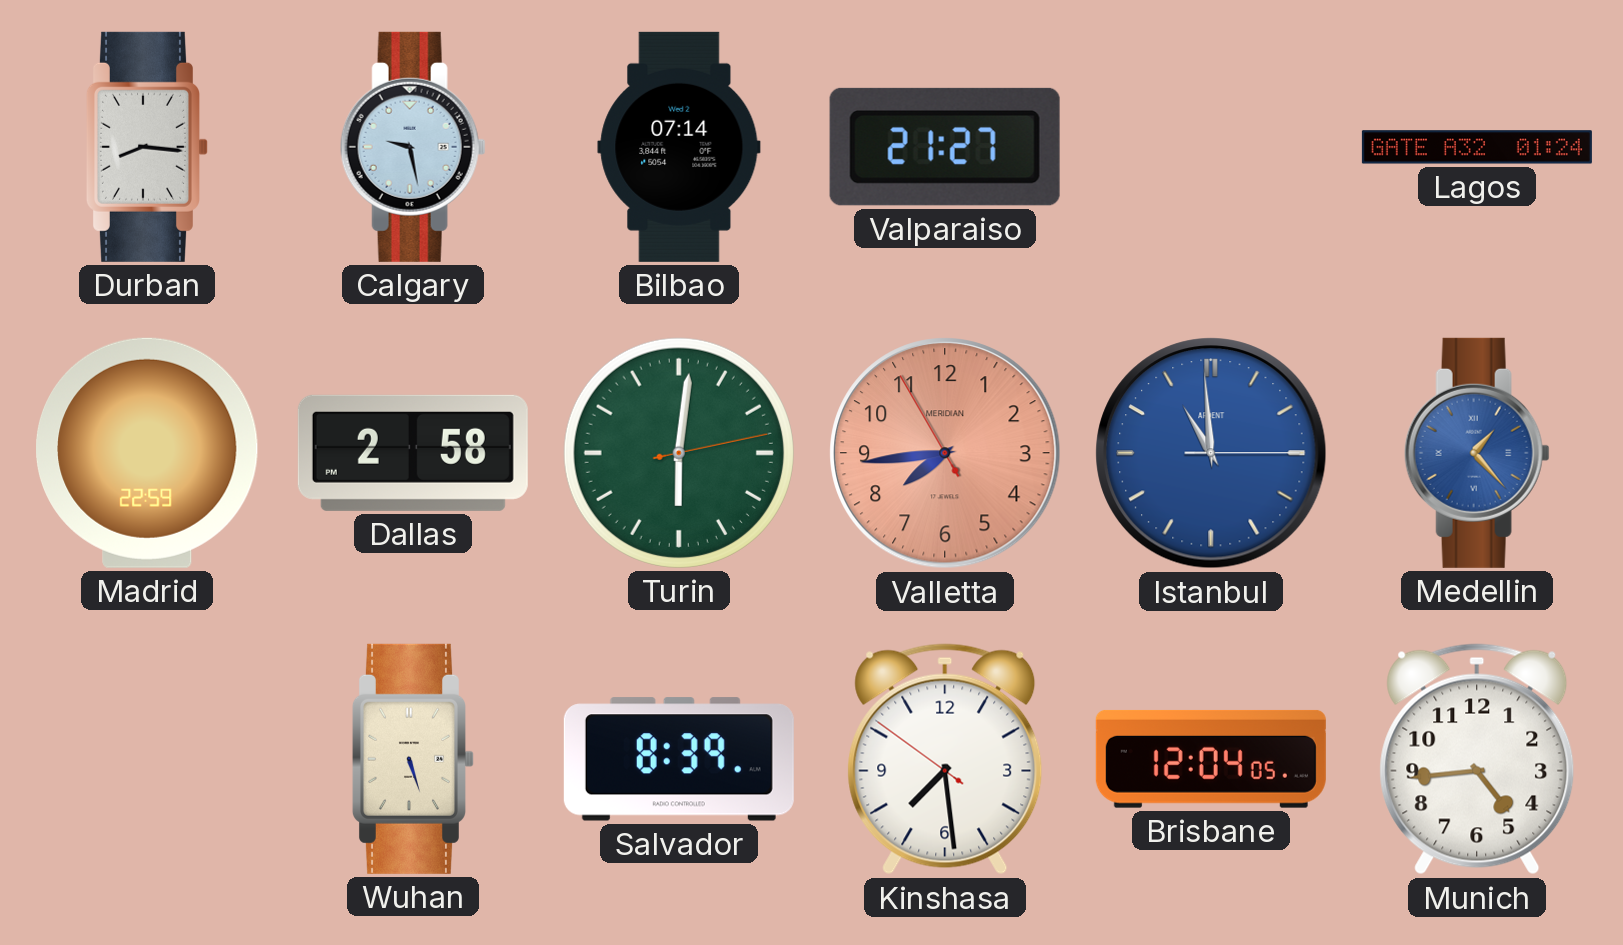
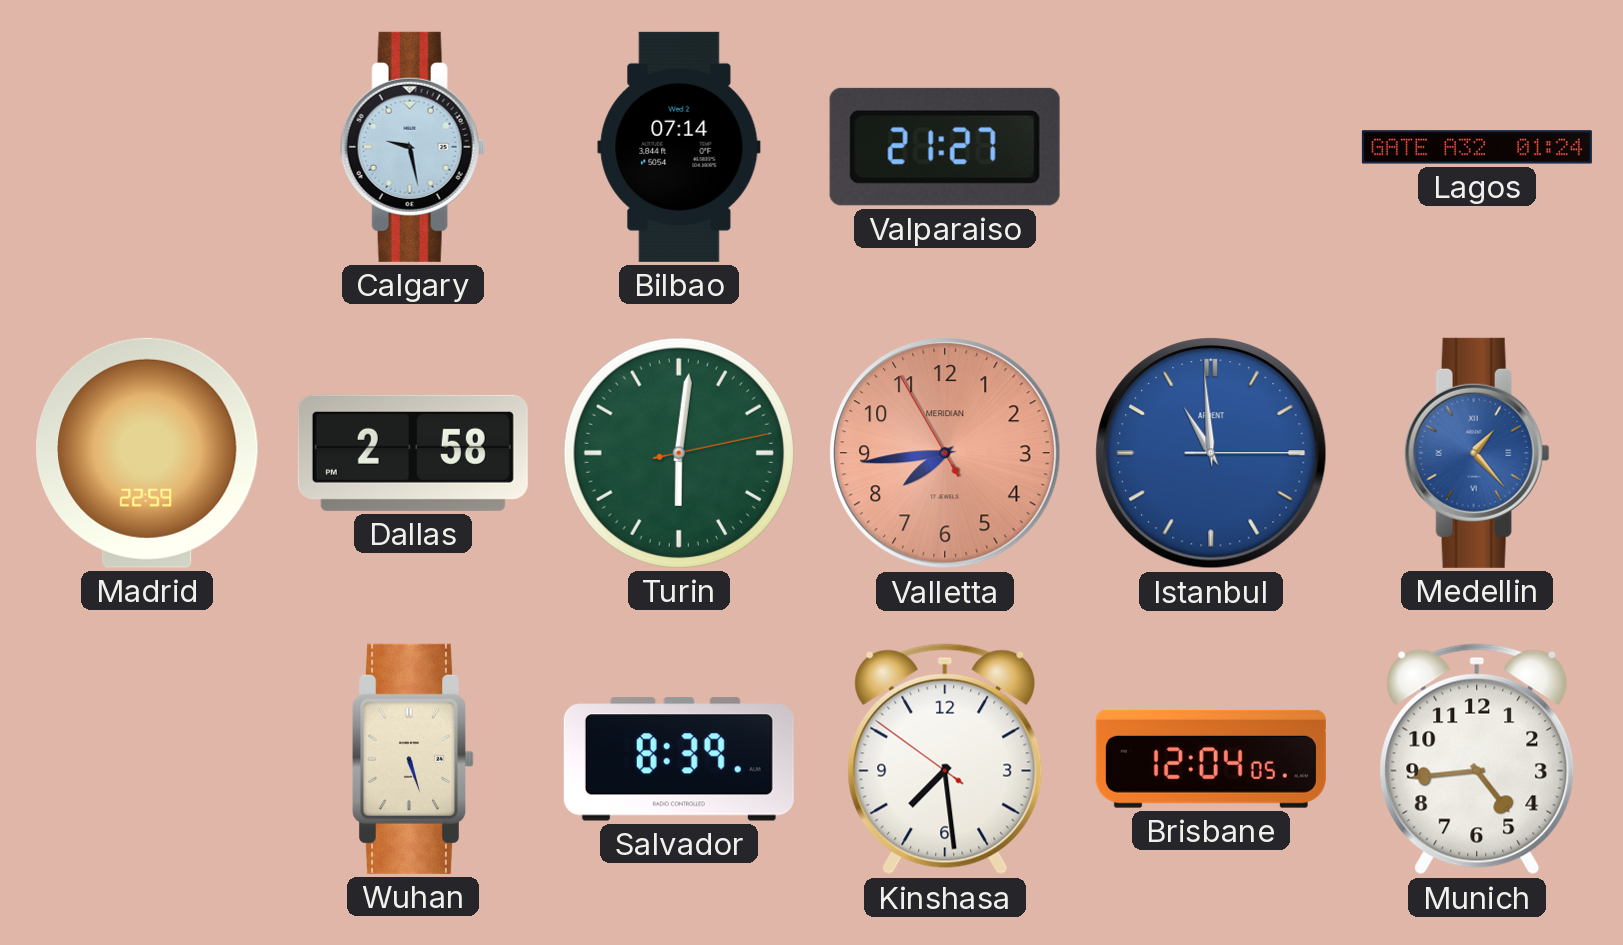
Durban: 8:16 -> none
